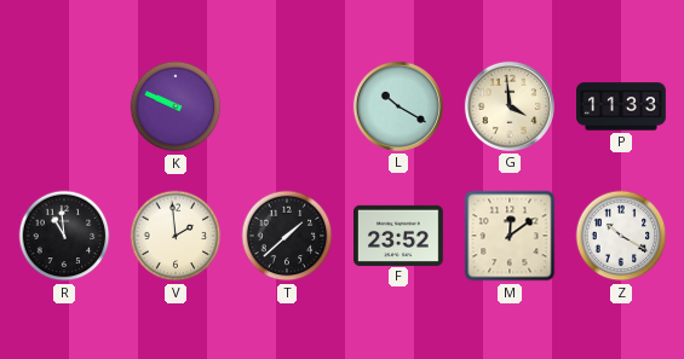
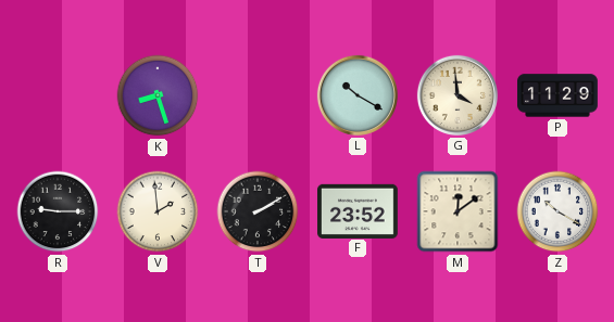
K: 9:49 -> 8:27
P: 11:33 -> 11:29
R: 10:59 -> 9:15
T: 1:38 -> 2:10
